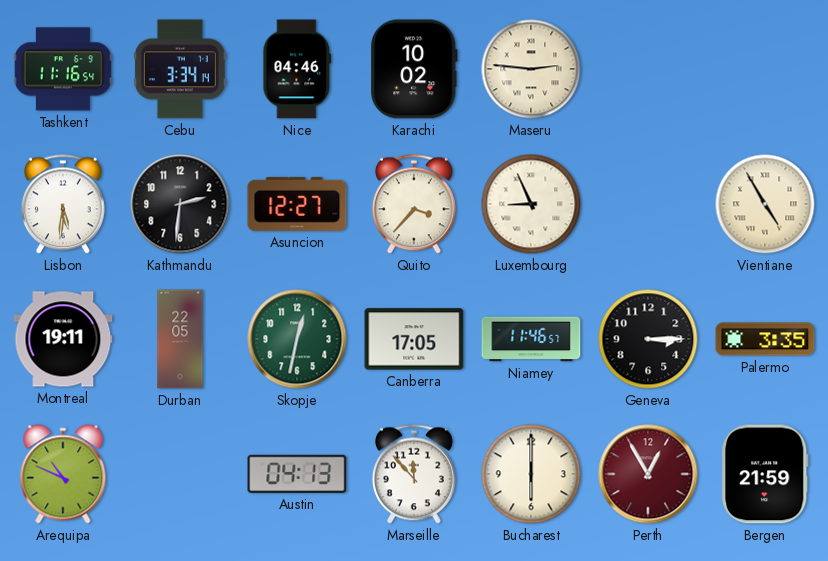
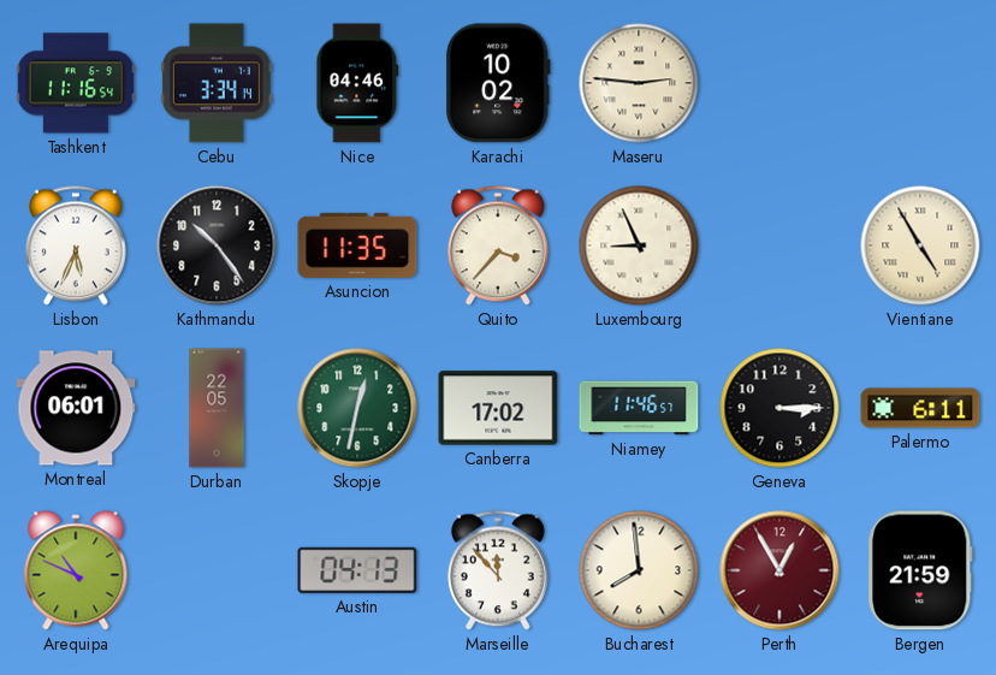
Lisbon: 5:31 -> 5:34
Kathmandu: 2:31 -> 10:24
Asuncion: 12:27 -> 11:35
Montreal: 19:11 -> 06:01
Canberra: 17:05 -> 17:02
Palermo: 3:35 -> 6:11
Bucharest: 6:00 -> 7:59
